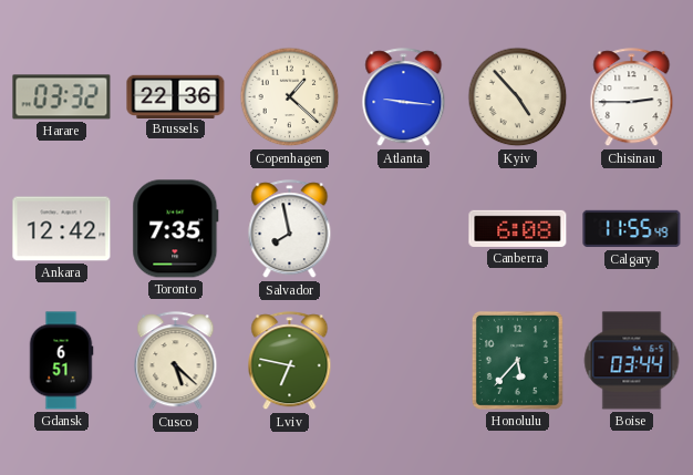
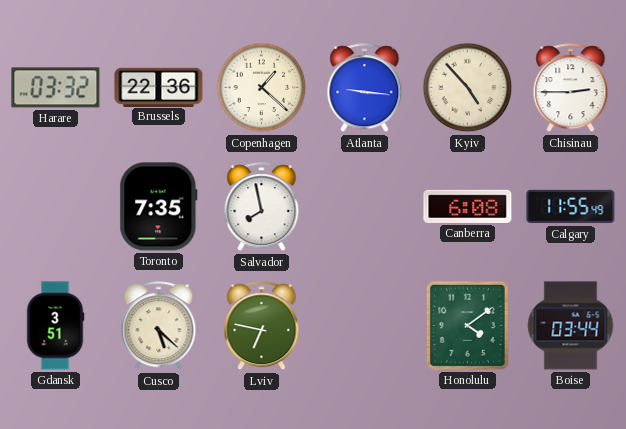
Ankara: 12:42 -> none
Gdansk: 6:51 -> 3:51
Honolulu: 5:37 -> 4:09
